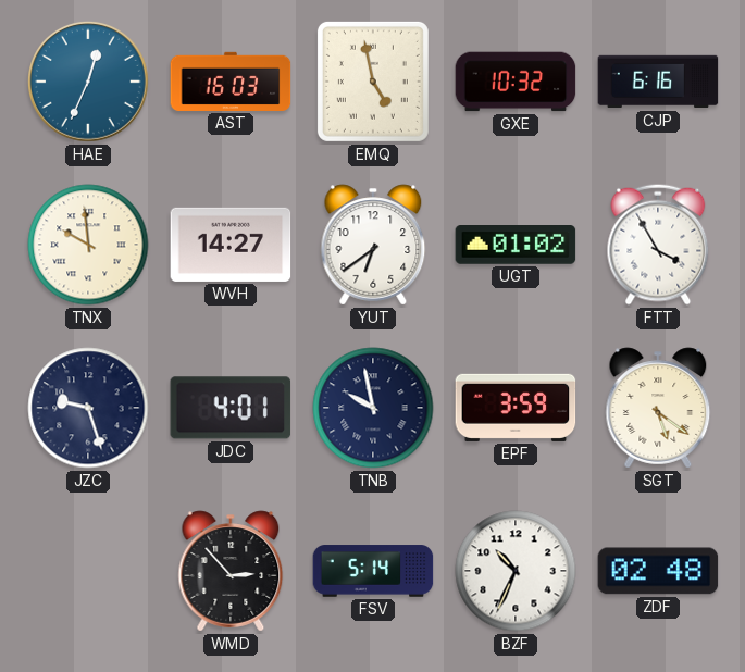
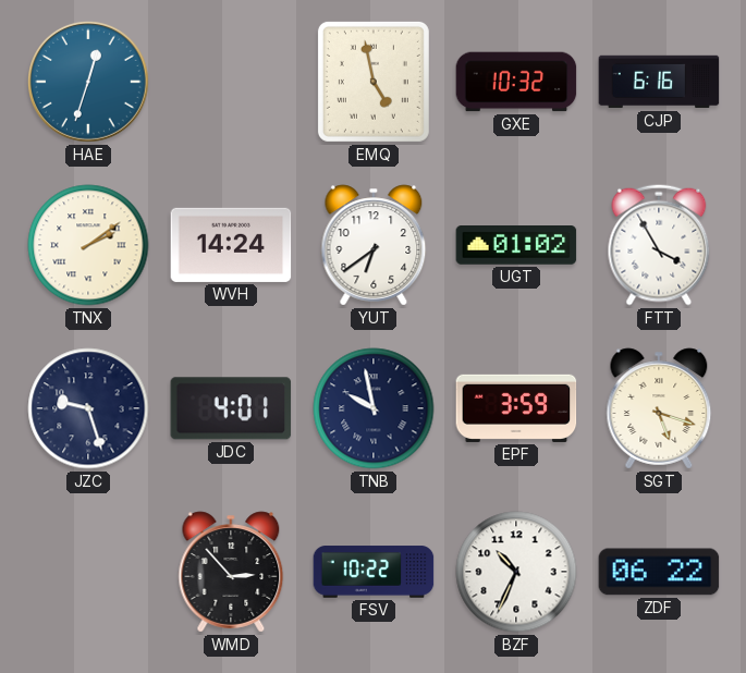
HAE: 12:34 -> 12:33
AST: 16:03 -> none
TNX: 9:59 -> 2:09
WVH: 14:27 -> 14:24
SGT: 5:21 -> 5:18
FSV: 5:14 -> 10:22
ZDF: 02:48 -> 06:22
